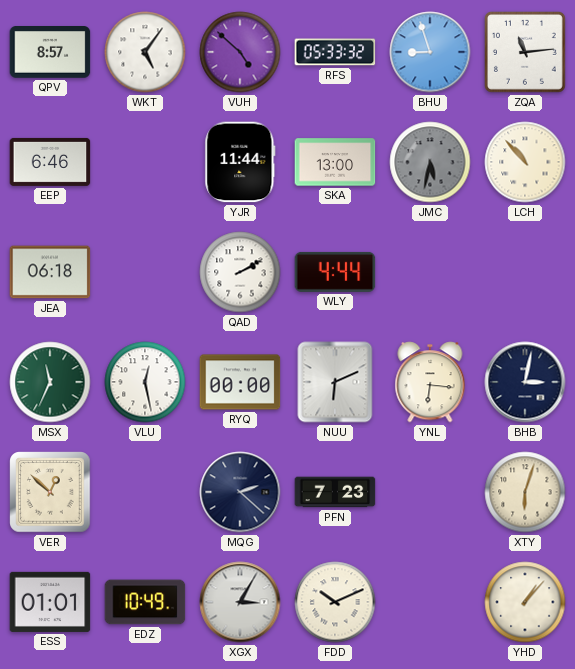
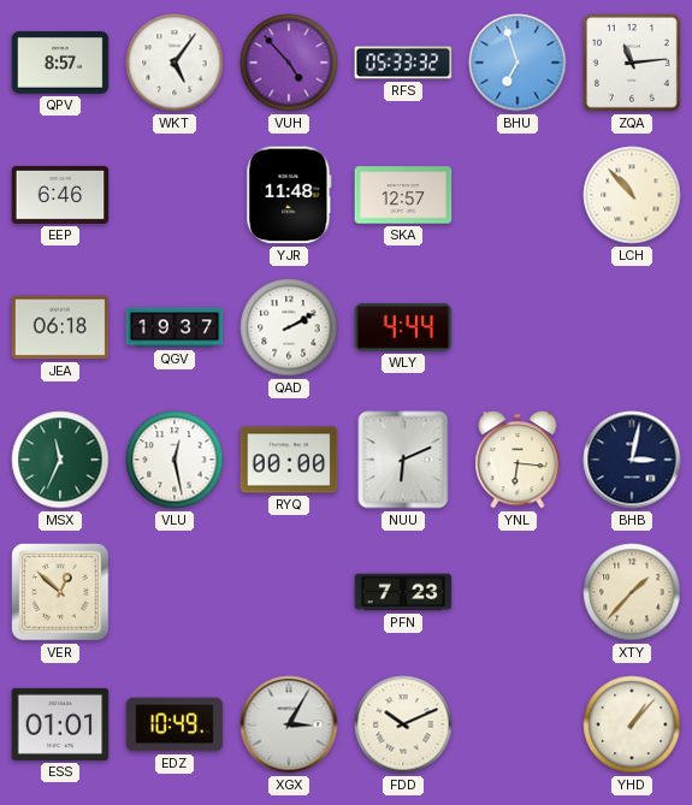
VUH: 4:52 -> 4:53
BHU: 8:57 -> 6:57
YJR: 11:44 -> 11:48
SKA: 13:00 -> 12:57
JMC: 5:32 -> none
QGV: none -> 19:37
MQG: 2:22 -> none
XTY: 6:03 -> 1:37
